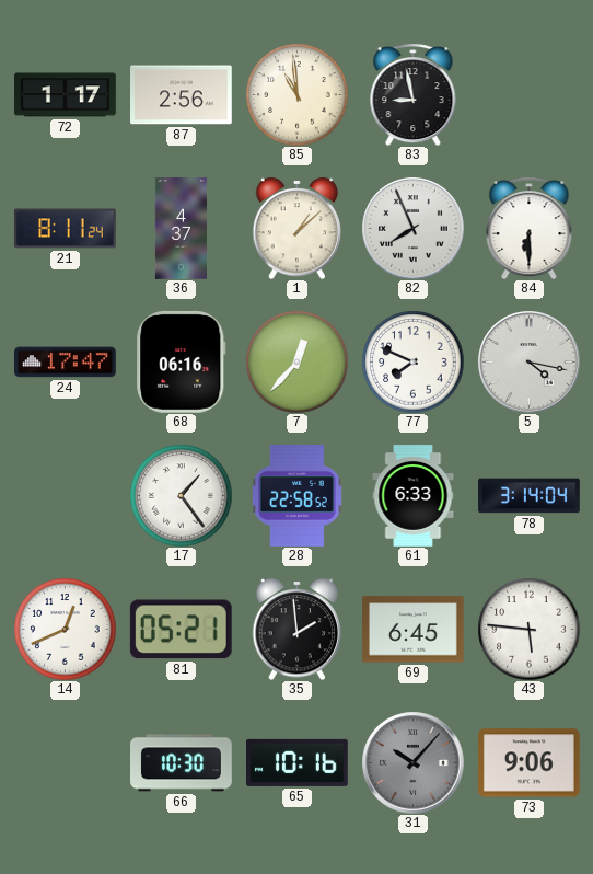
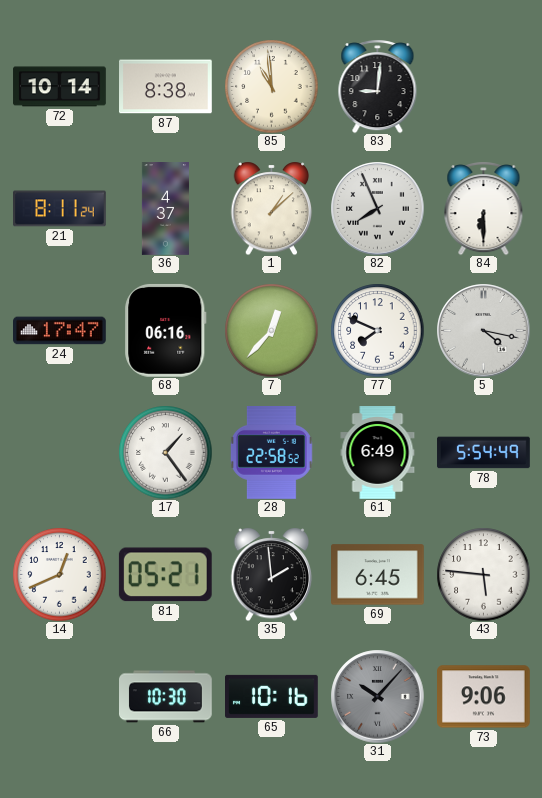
72: 1:17 -> 10:14
87: 2:56 -> 8:38
83: 8:58 -> 9:01
61: 6:33 -> 6:49
78: 3:14 -> 5:54
